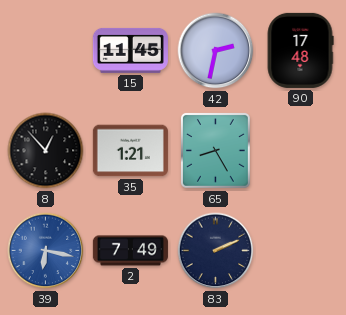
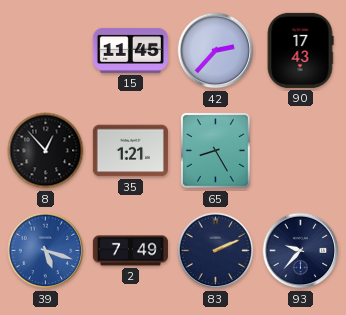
42: 2:32 -> 2:37
90: 17:48 -> 17:43
39: 6:17 -> 5:18
93: none -> 9:37
